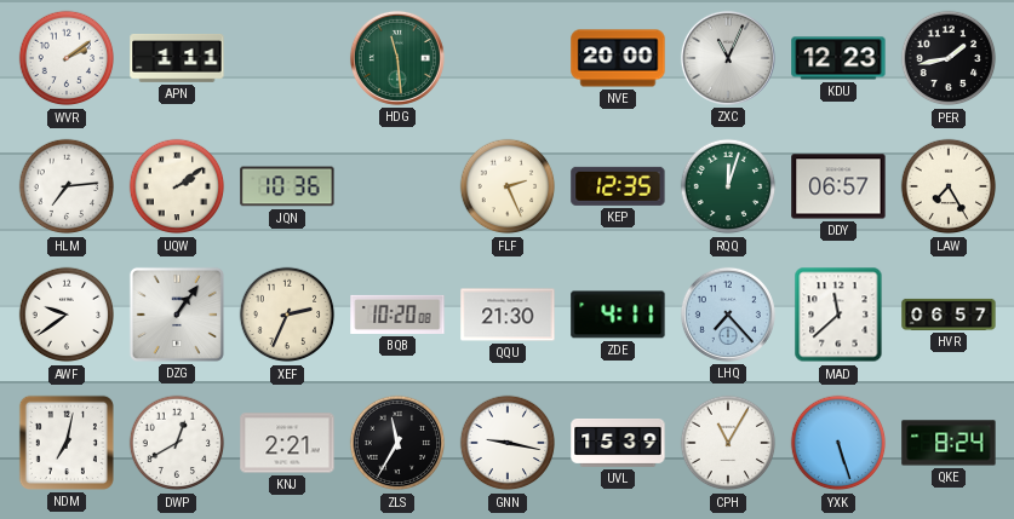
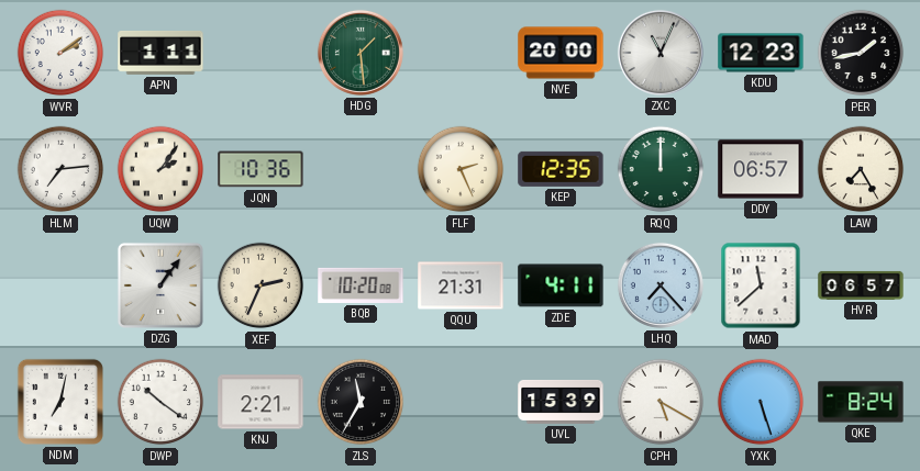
HDG: 11:29 -> 1:29
UQW: 2:09 -> 2:06
RQQ: 12:03 -> 12:00
AWF: 9:39 -> none
QQU: 21:30 -> 21:31
DWP: 12:40 -> 10:21
GNN: 9:17 -> none
CPH: 11:05 -> 5:20
